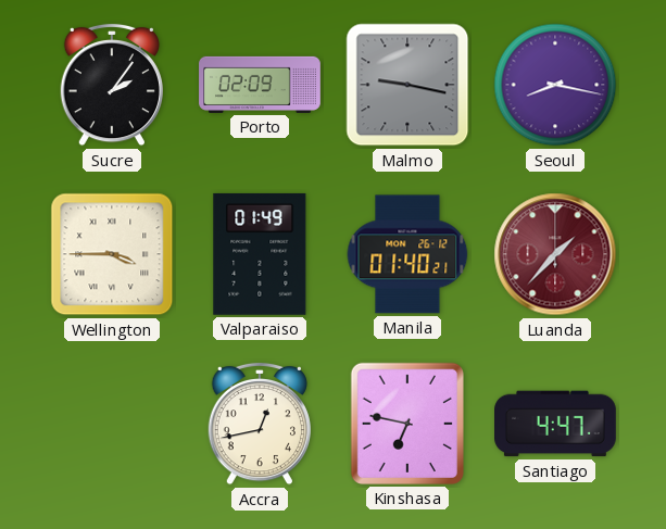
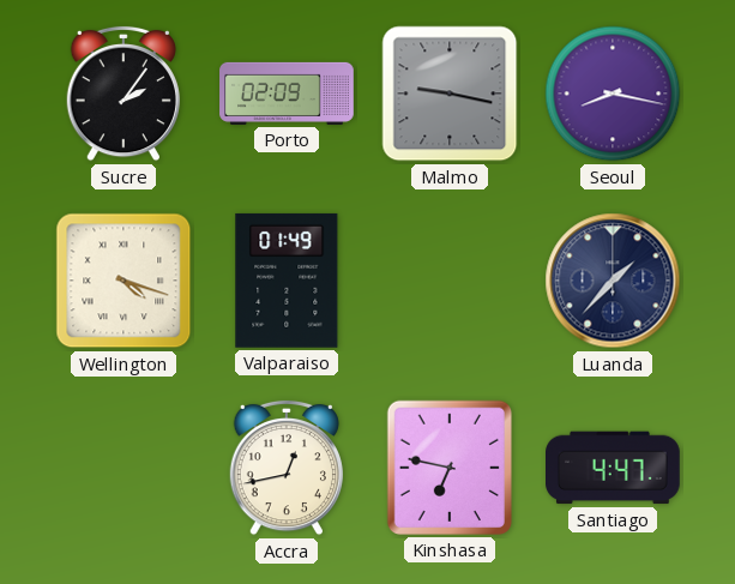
Wellington: 3:45 -> 4:18
Manila: 01:40 -> none
Luanda dial: burgundy -> navy
